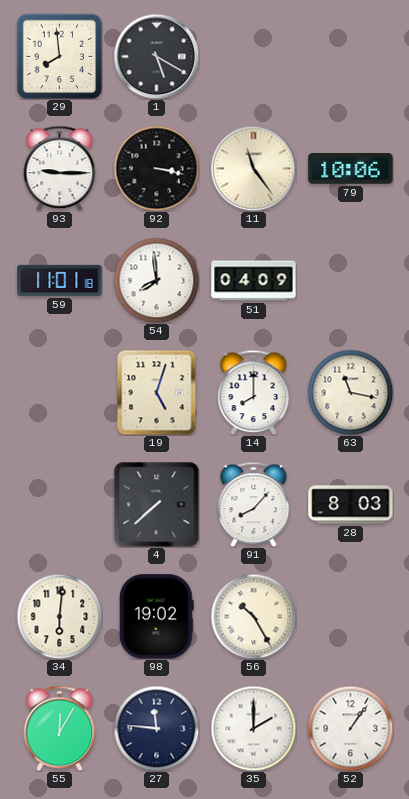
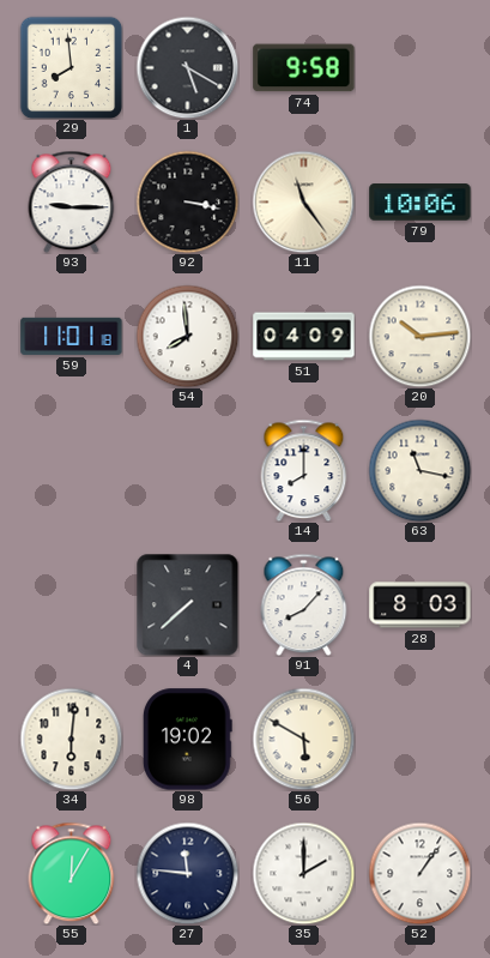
74: none -> 9:58
20: none -> 10:14
19: 5:03 -> none
56: 10:25 -> 5:50
